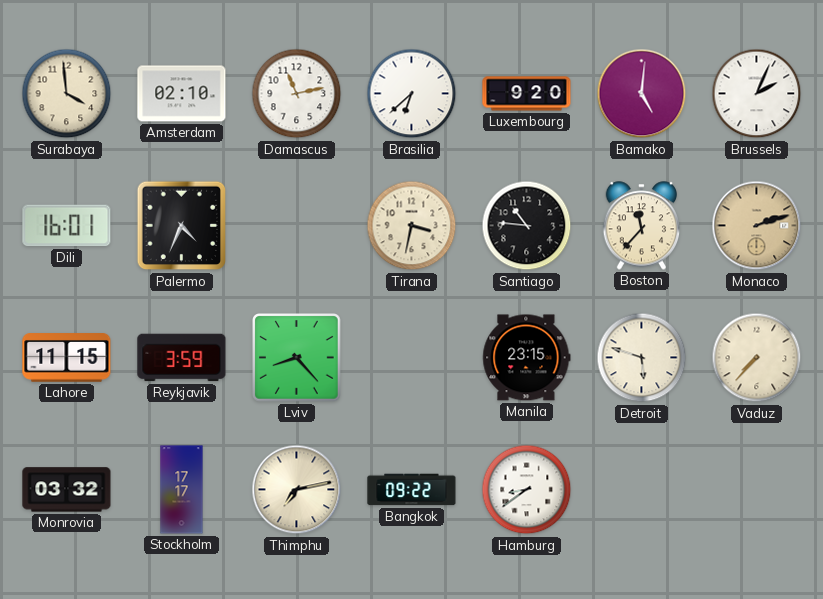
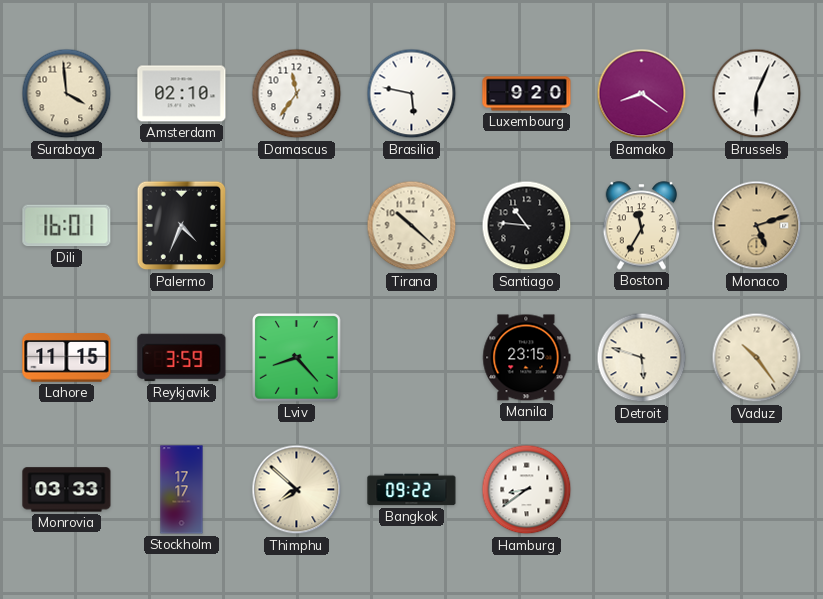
Damascus: 11:13 -> 11:36
Brasilia: 6:38 -> 5:47
Bamako: 5:01 -> 8:21
Brussels: 2:04 -> 6:04
Tirana: 3:32 -> 10:22
Boston: 11:37 -> 11:35
Monaco: 2:12 -> 5:12
Vaduz: 7:37 -> 10:24
Monrovia: 03:32 -> 03:33
Thimphu: 7:13 -> 7:52
